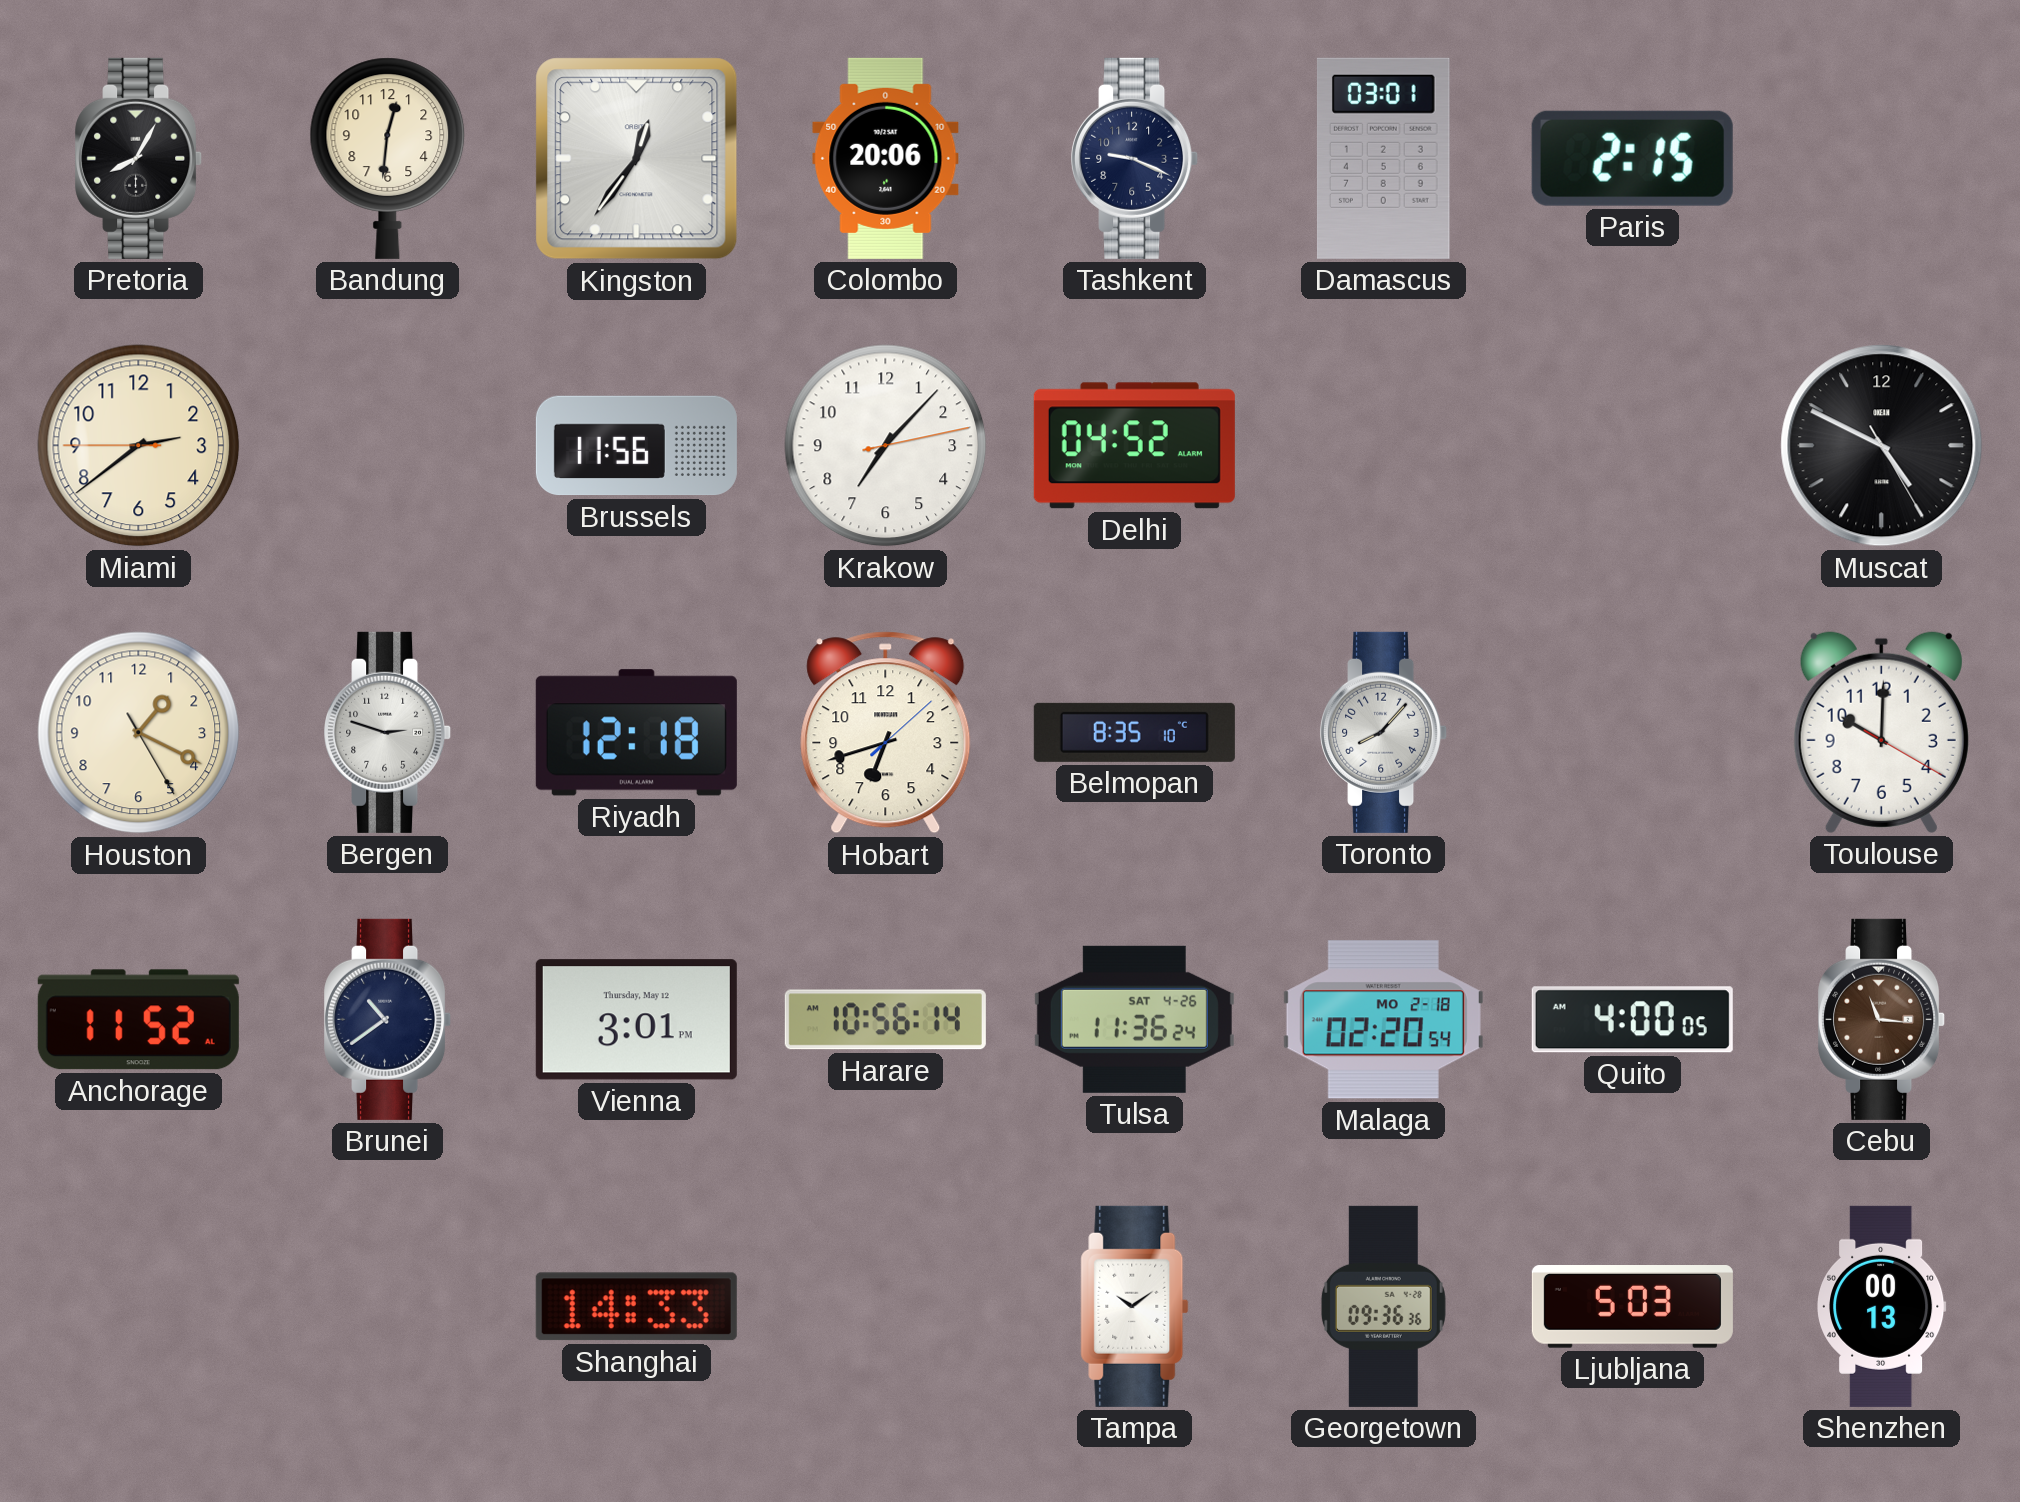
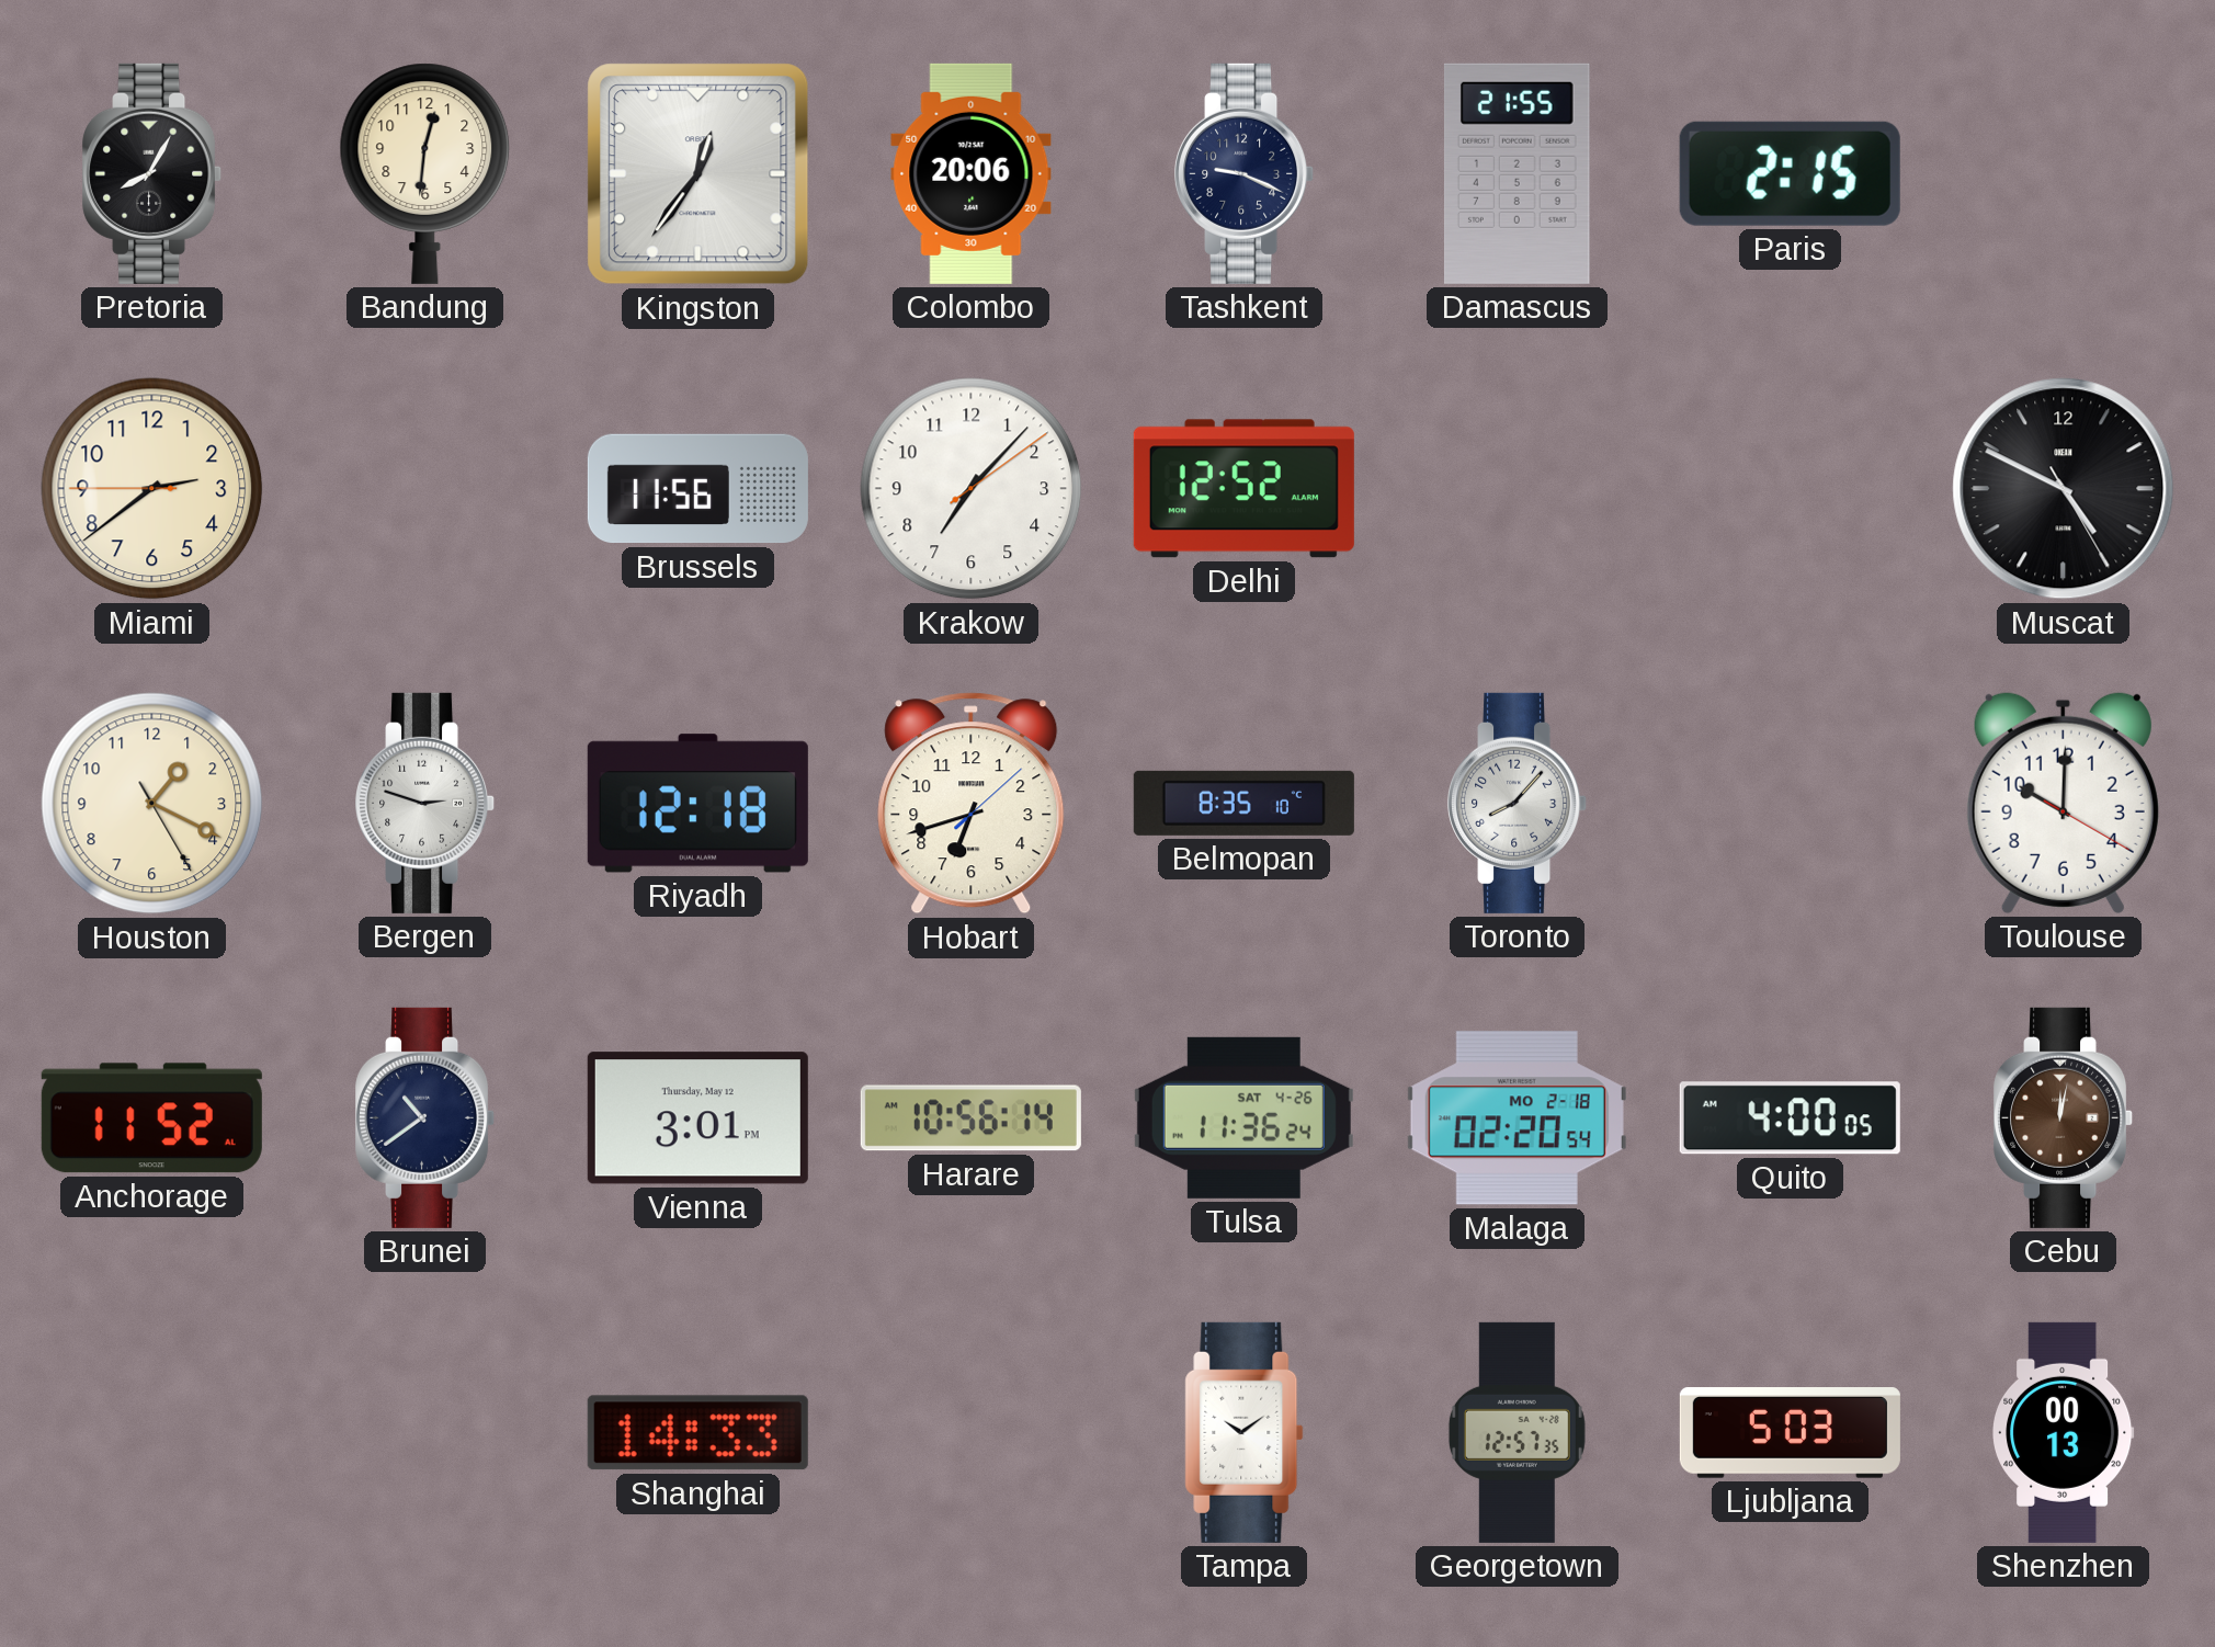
Damascus: 03:01 -> 21:55
Krakow: 7:07:13 -> 7:07:09
Delhi: 04:52 -> 12:52
Cebu: 11:16 -> 12:02
Georgetown: 09:36 -> 12:57
